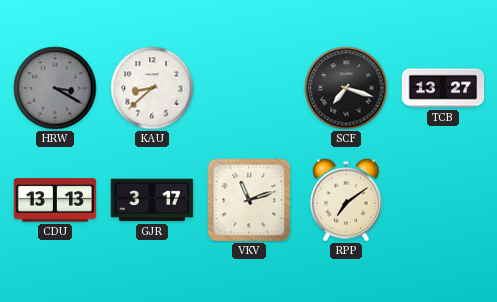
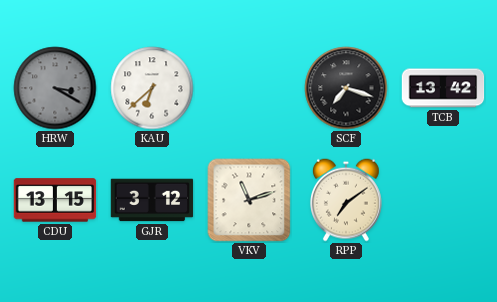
KAU: 8:38 -> 6:38
TCB: 13:27 -> 13:42
CDU: 13:13 -> 13:15
GJR: 3:17 -> 3:12
